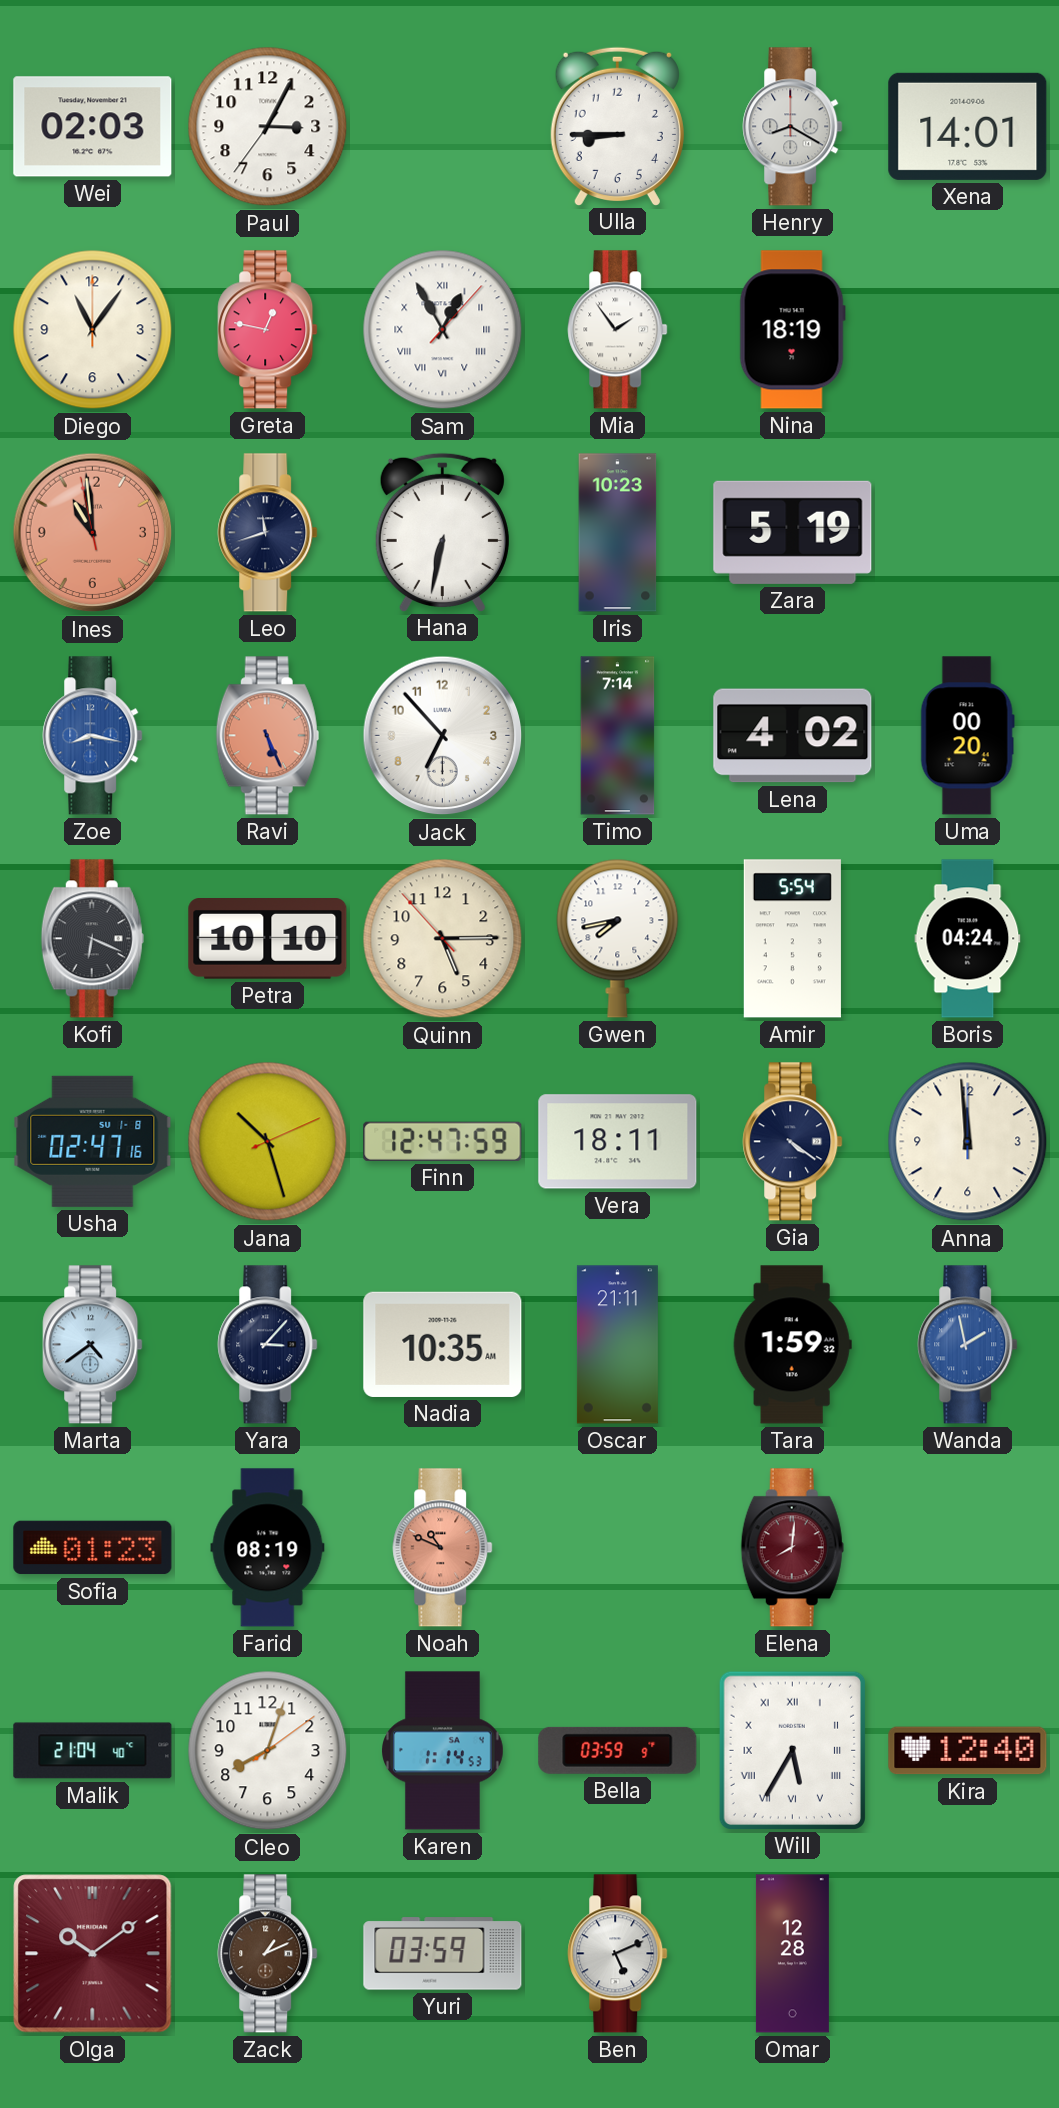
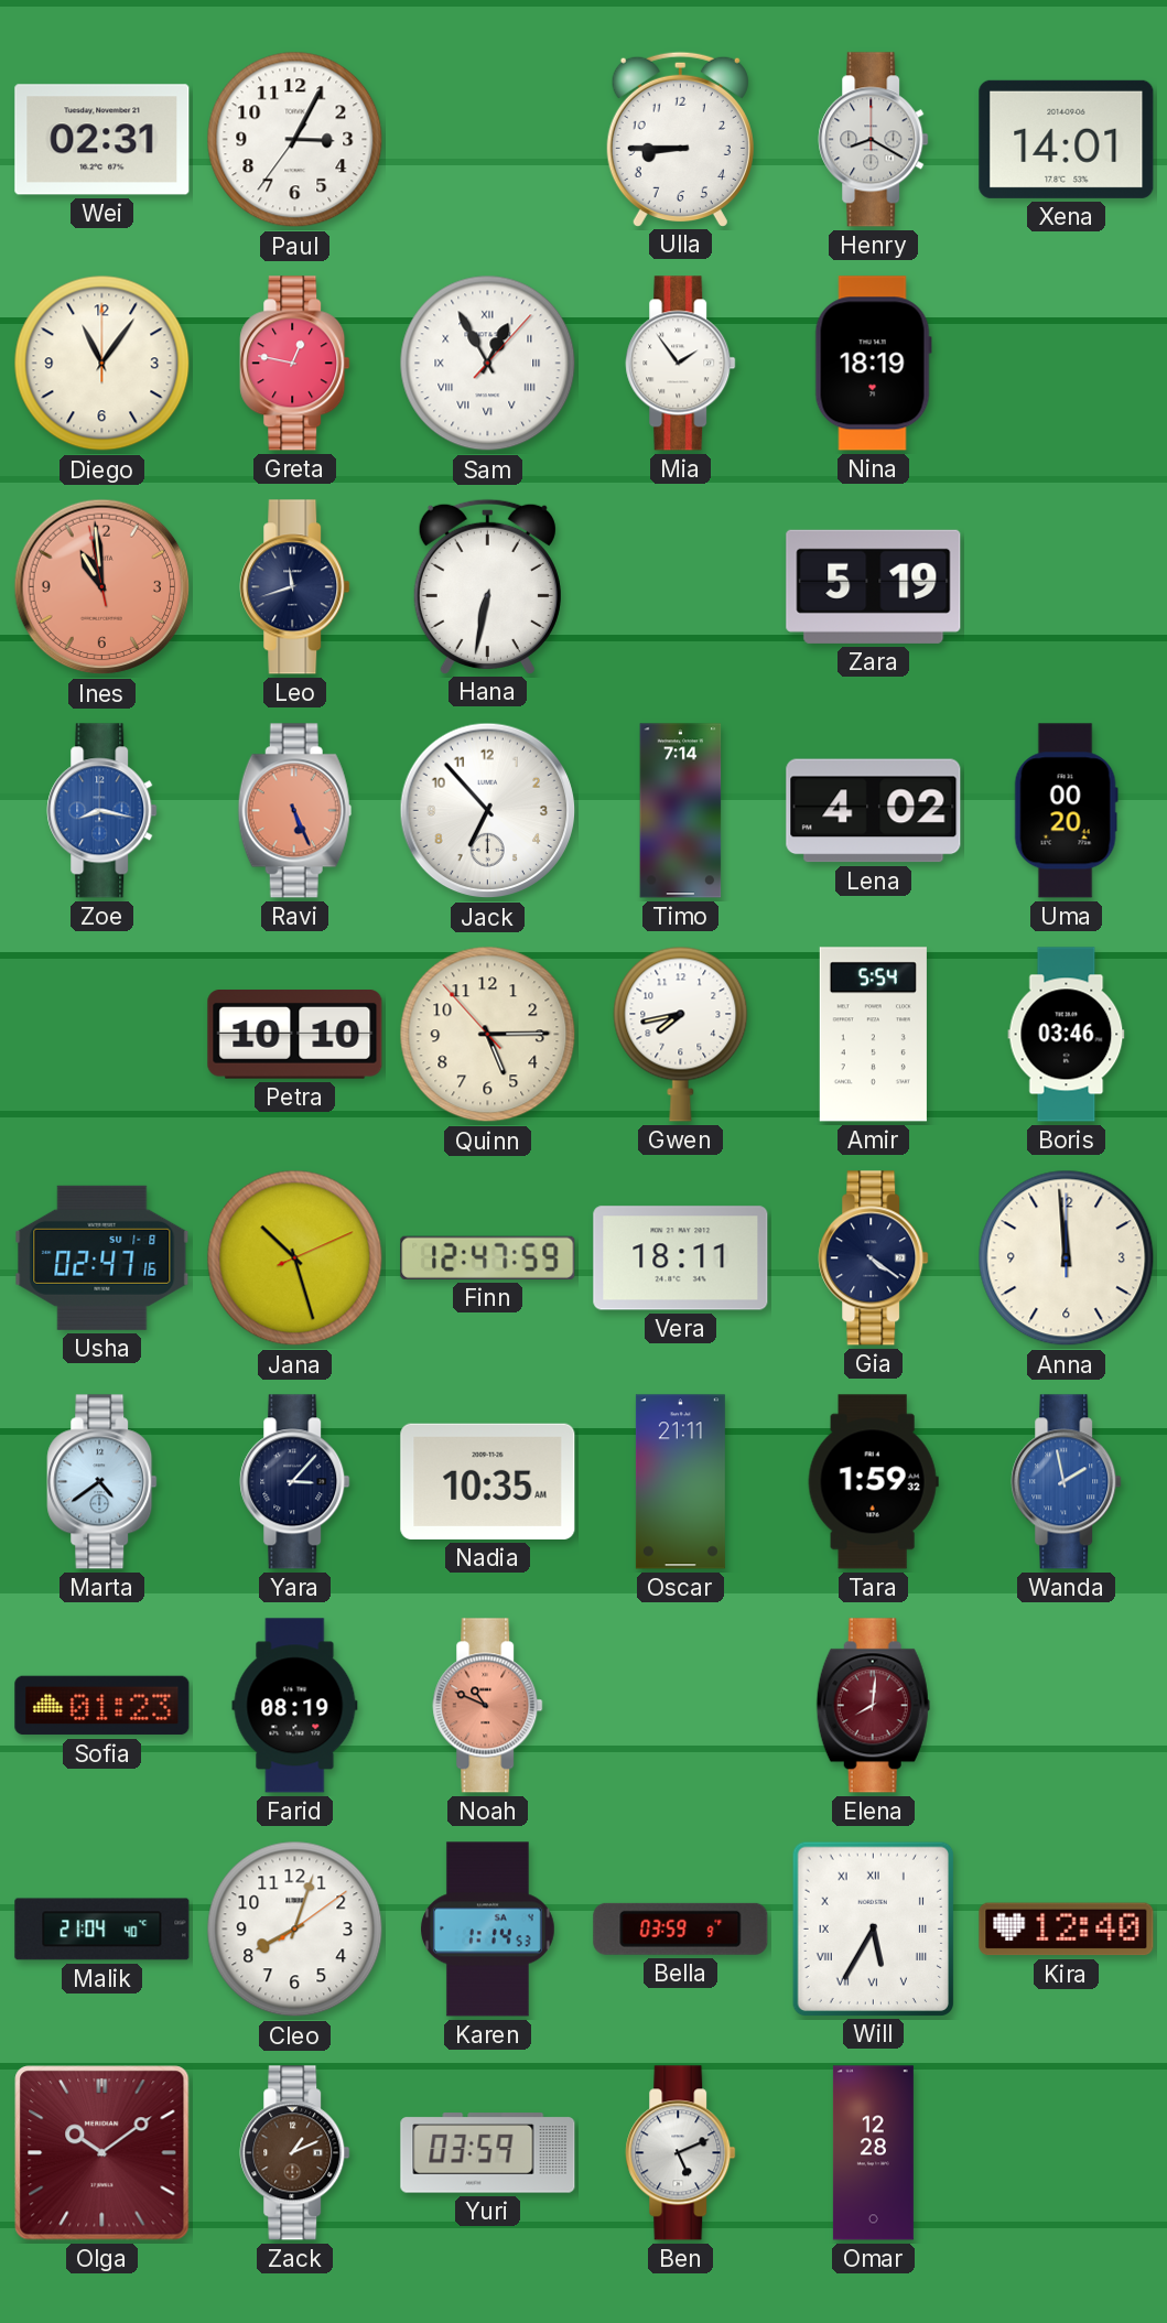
Wei: 02:03 -> 02:31
Iris: 10:23 -> none
Kofi: 6:19 -> none
Boris: 04:24 -> 03:46
